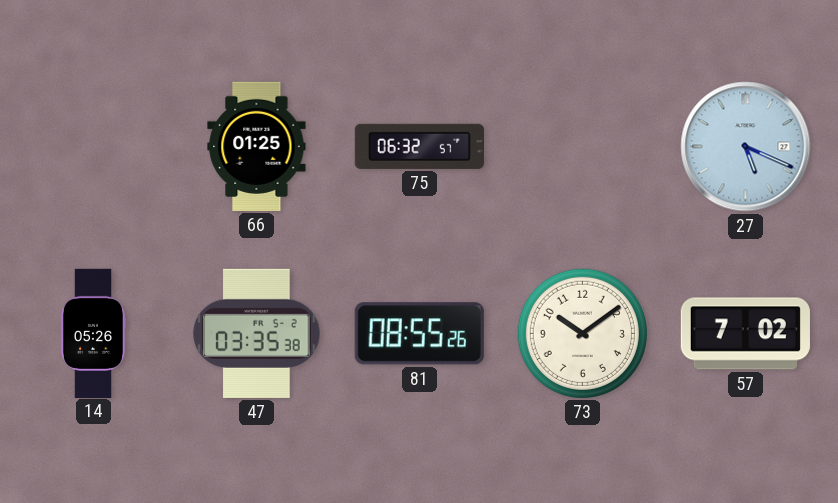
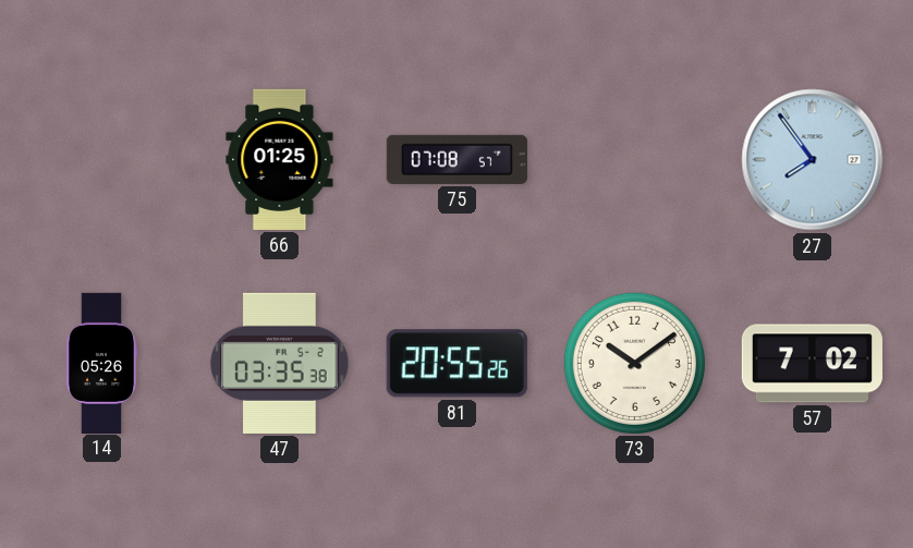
75: 06:32 -> 07:08
27: 5:19 -> 7:54
81: 08:55 -> 20:55
